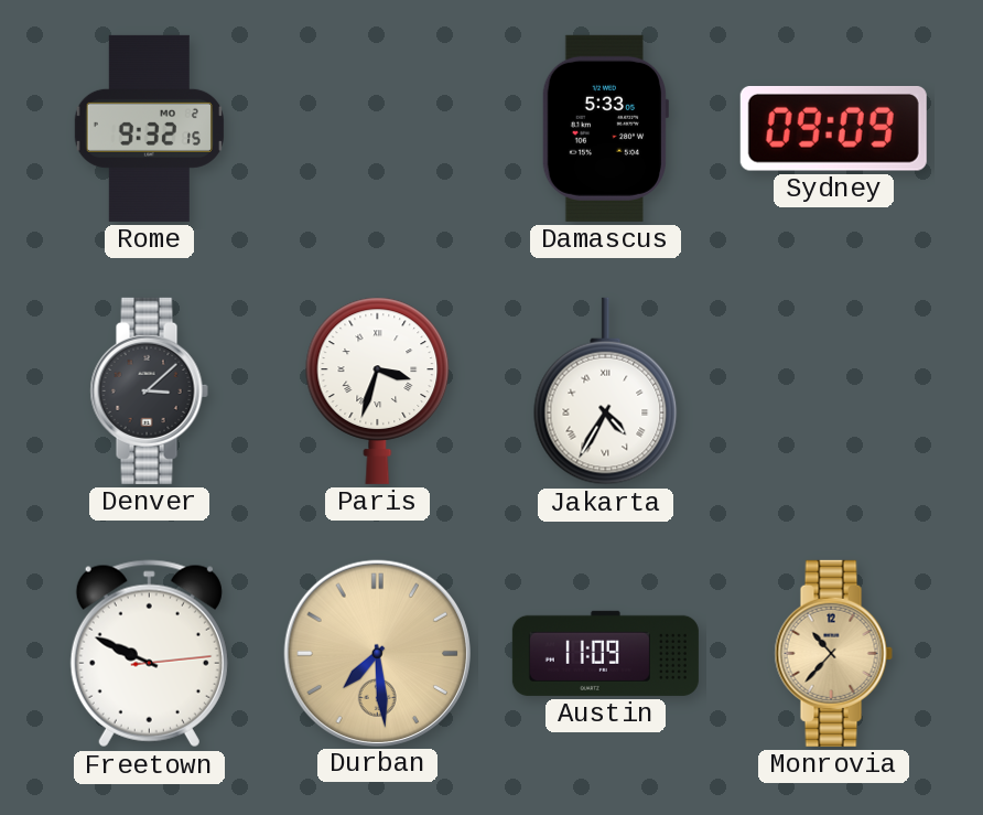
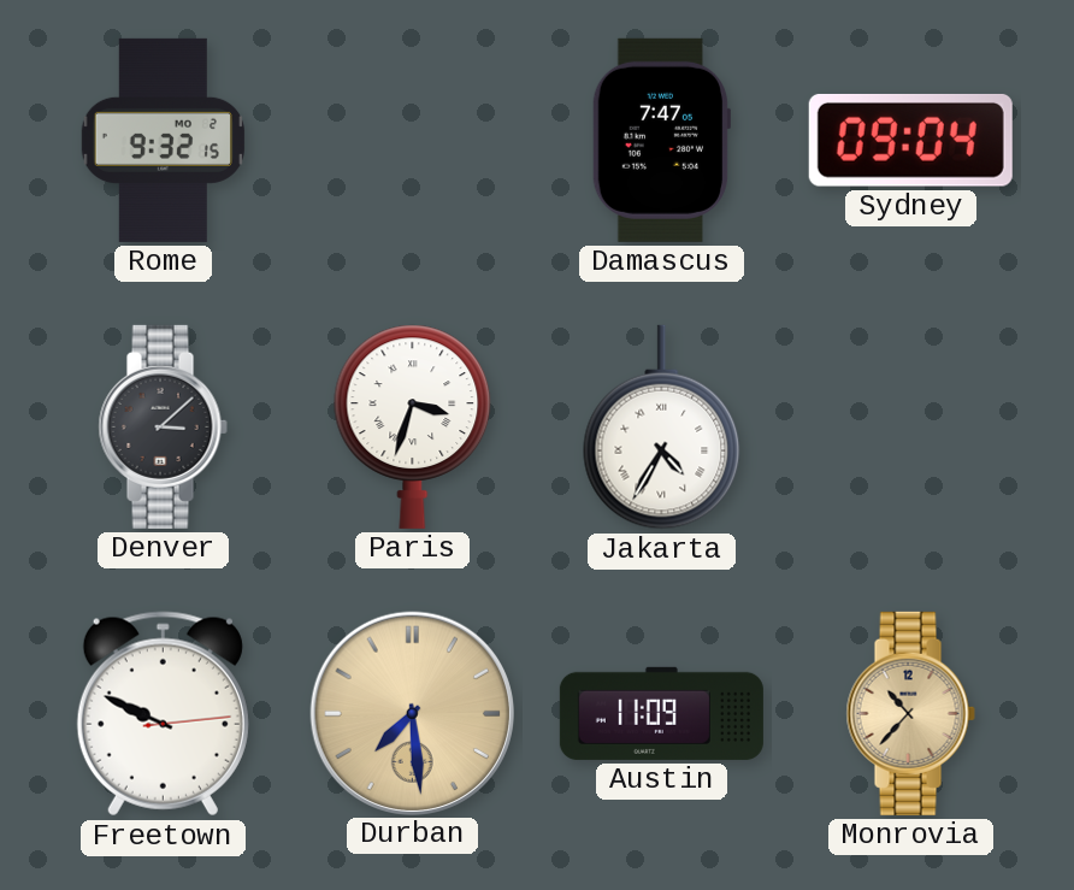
Damascus: 5:33 -> 7:47
Sydney: 09:09 -> 09:04
